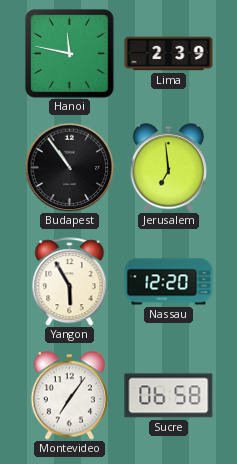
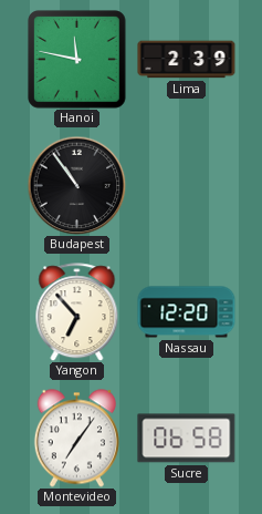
Jerusalem: 6:59 -> none
Yangon: 5:55 -> 6:53
